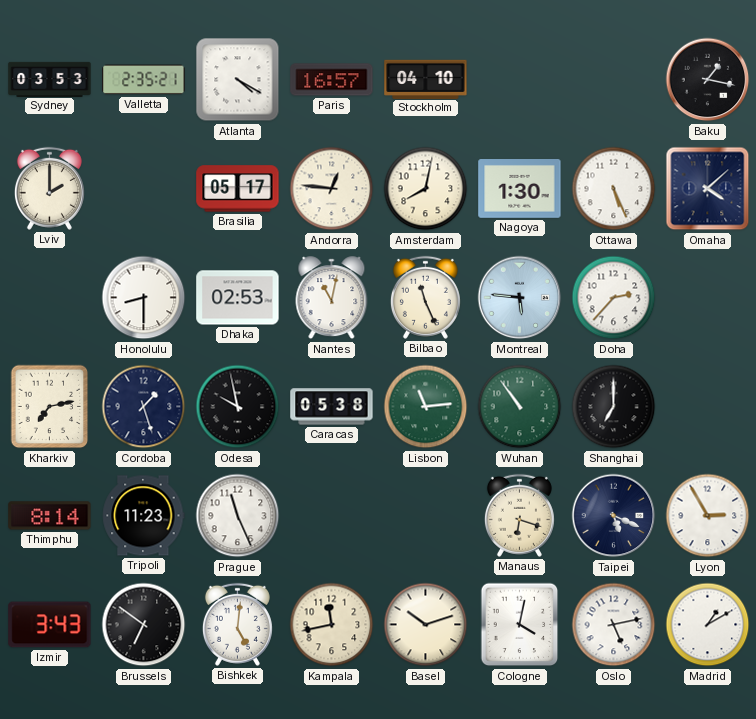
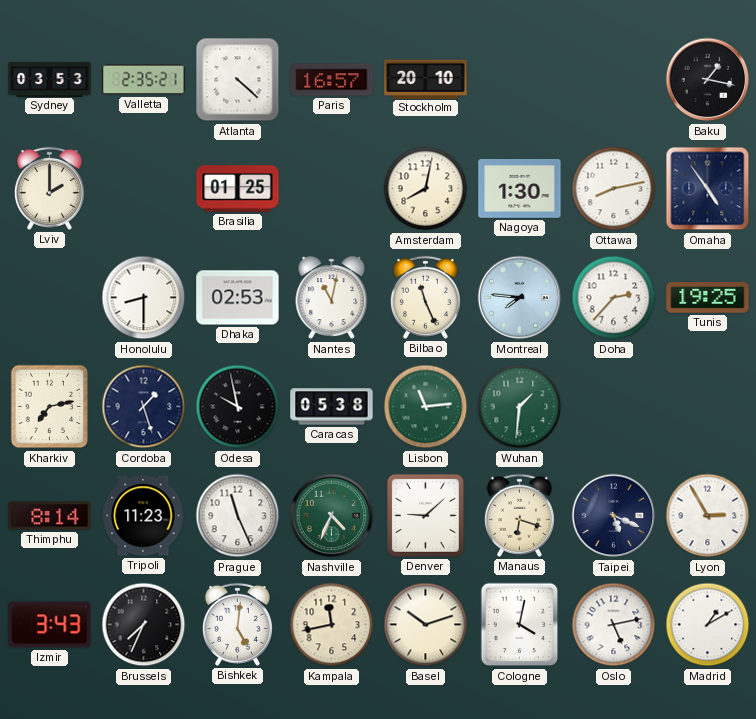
Atlanta: 4:20 -> 4:22
Stockholm: 04:10 -> 20:10
Brasilia: 05:17 -> 01:25
Andorra: 12:46 -> none
Ottawa: 5:26 -> 8:13
Omaha: 4:08 -> 4:54
Montreal: 5:46 -> 7:46
Tunis: none -> 19:25
Wuhan: 10:54 -> 1:31
Shanghai: 7:00 -> none
Nashville: none -> 4:34
Denver: none -> 9:08
Brussels: 6:51 -> 7:34
